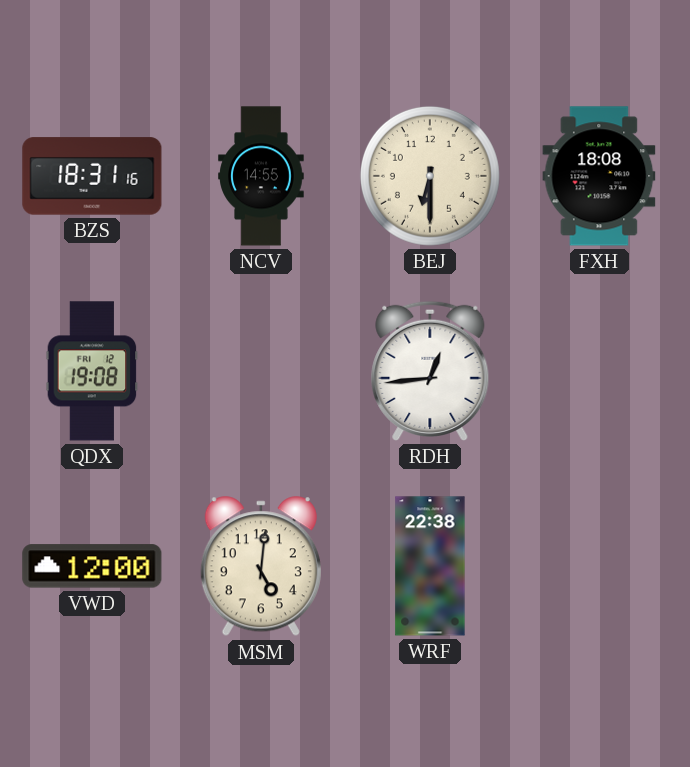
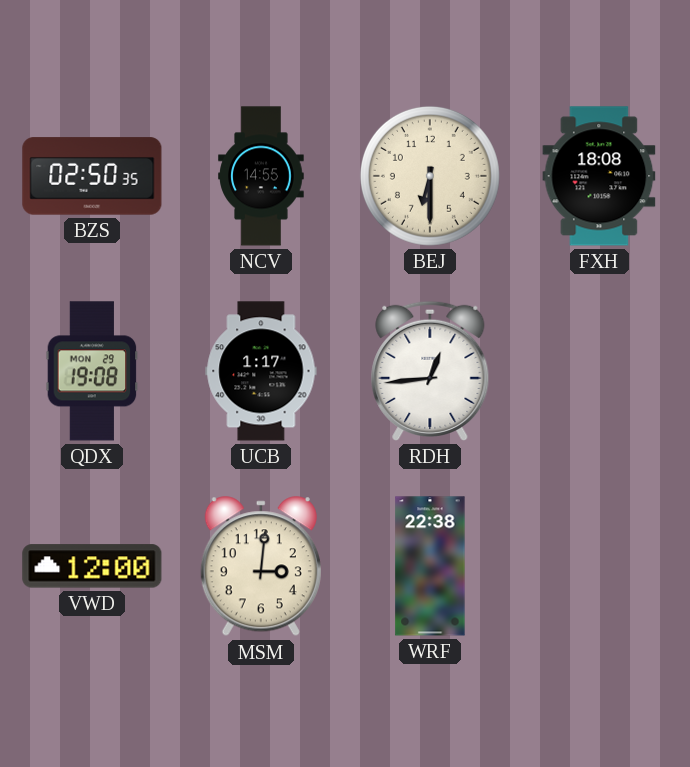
BZS: 18:31 -> 02:50
QDX date: FRI 12 -> MON 29
UCB: none -> 1:17
MSM: 5:01 -> 3:01
